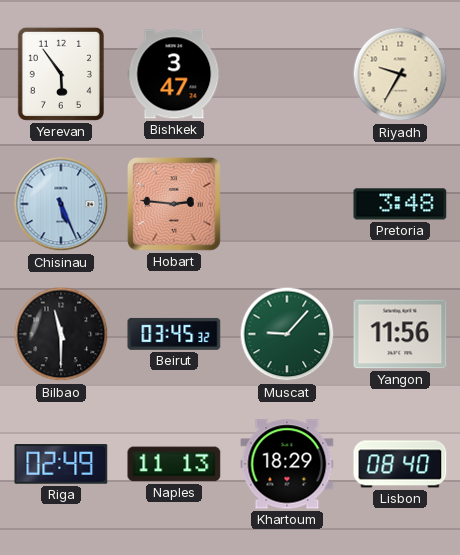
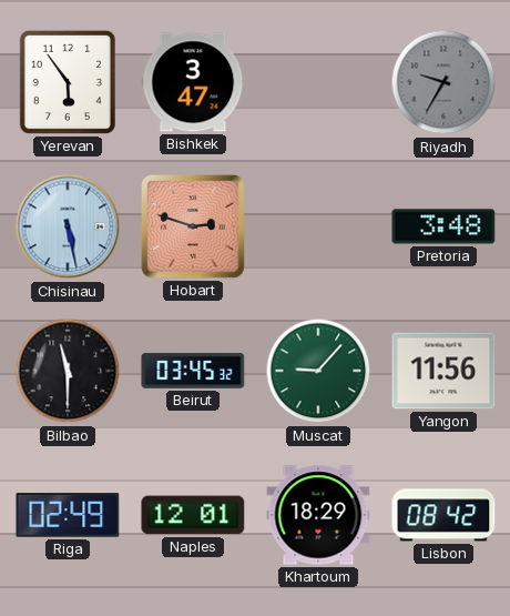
Riyadh dial: cream -> grey
Chisinau: 5:26 -> 5:28
Hobart: 2:46 -> 2:48
Naples: 11:13 -> 12:01
Lisbon: 08:40 -> 08:42
